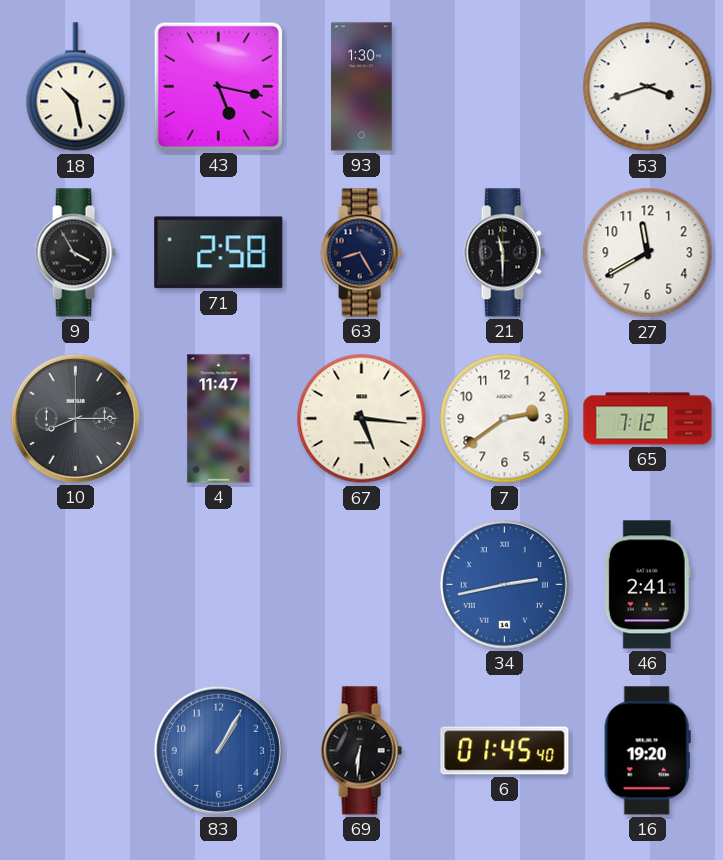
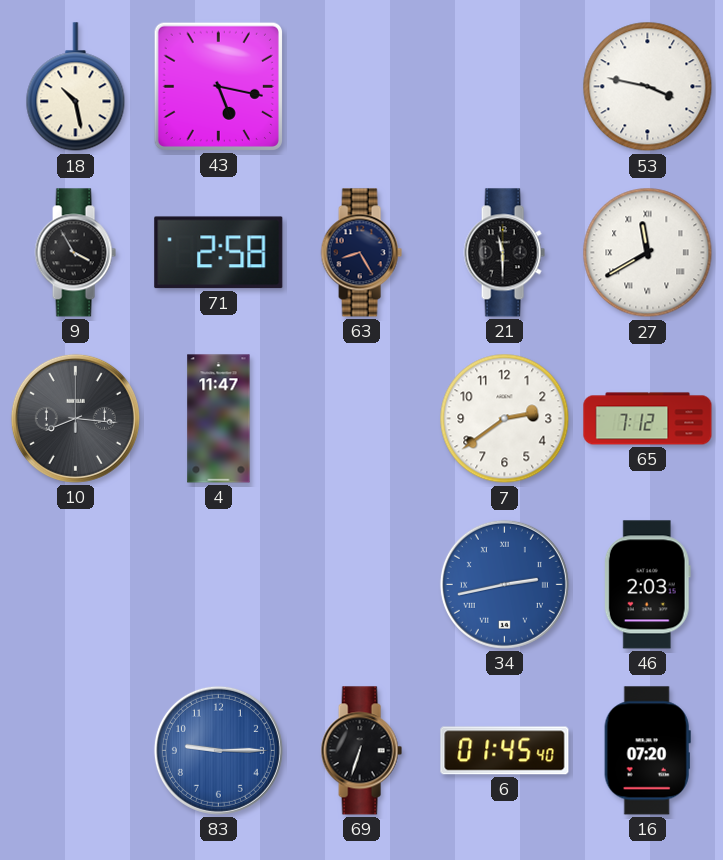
93: 1:30 -> none
53: 3:42 -> 3:47
27 numerals: Arabic -> Roman
10: 8:15 -> 8:16
67: 5:16 -> none
46: 2:41 -> 2:03
83: 1:05 -> 9:15
69: 6:31 -> 6:33
16: 19:20 -> 07:20
